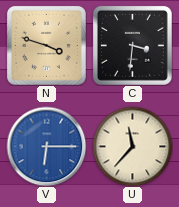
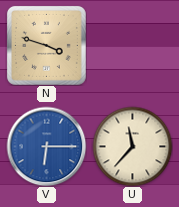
C: 3:31 -> none
